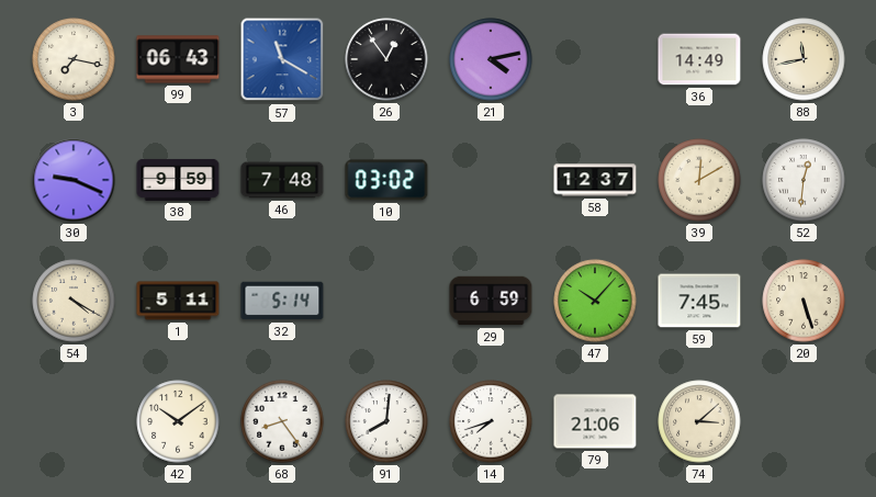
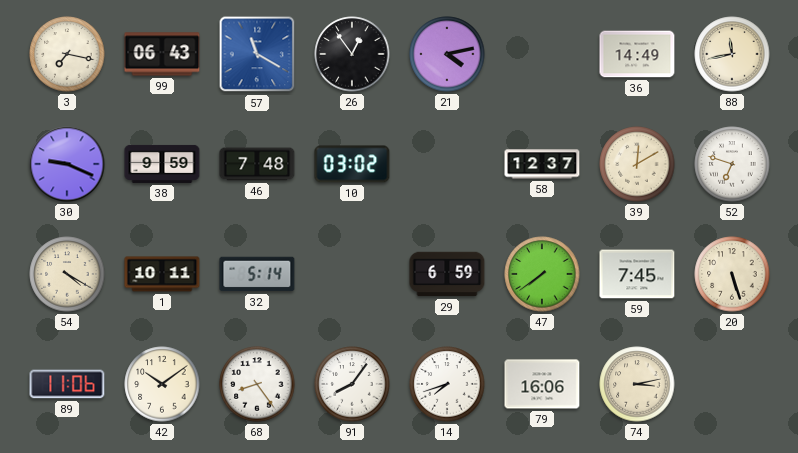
52: 12:31 -> 6:48
1: 5:11 -> 10:11
47: 10:07 -> 7:39
89: none -> 11:06
91: 8:01 -> 8:06
79: 21:06 -> 16:06
74: 3:08 -> 3:13
